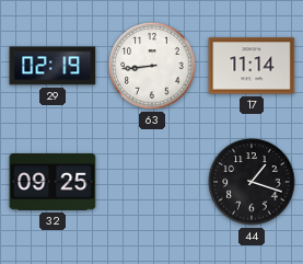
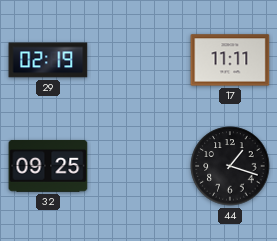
63: 8:44 -> none
17: 11:14 -> 11:11
